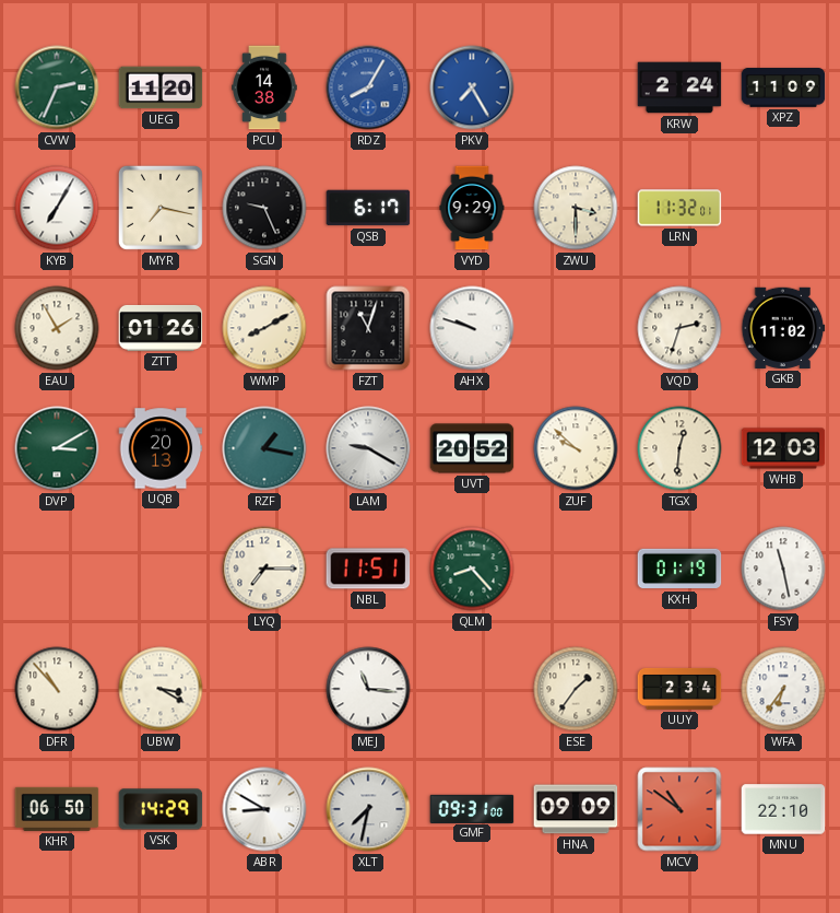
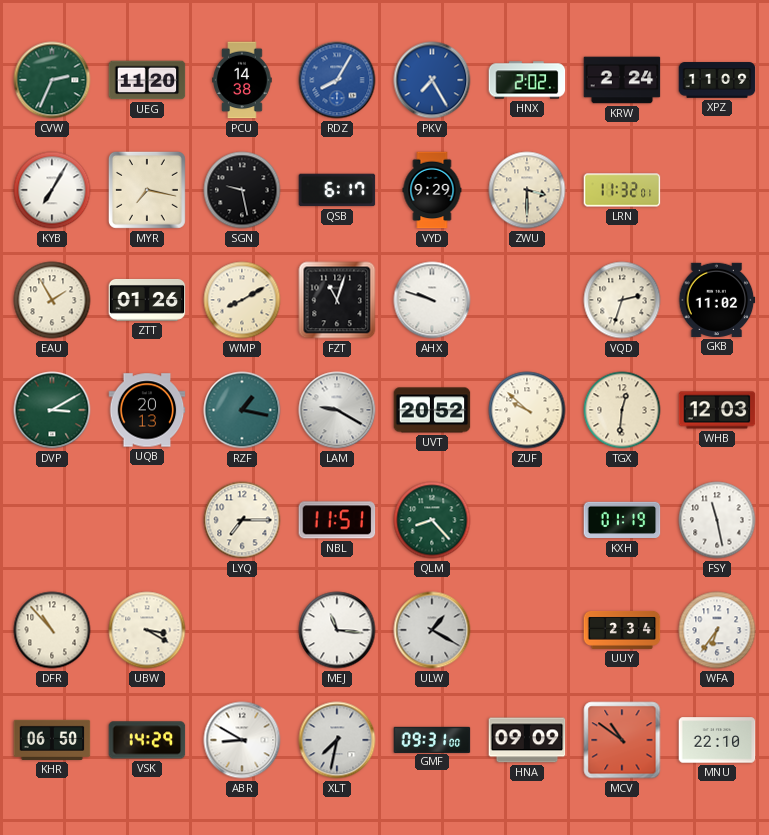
HNX: none -> 2:02
SGN: 9:26 -> 9:28
ULW: none -> 1:20
ESE: 1:36 -> none
